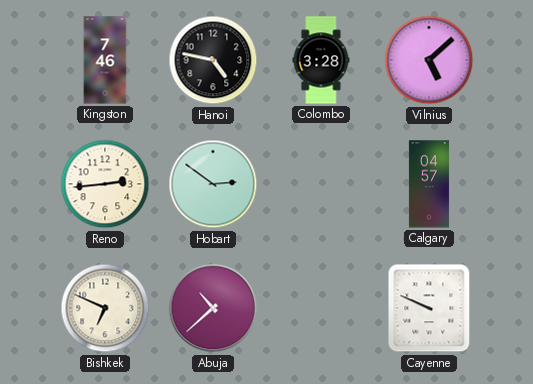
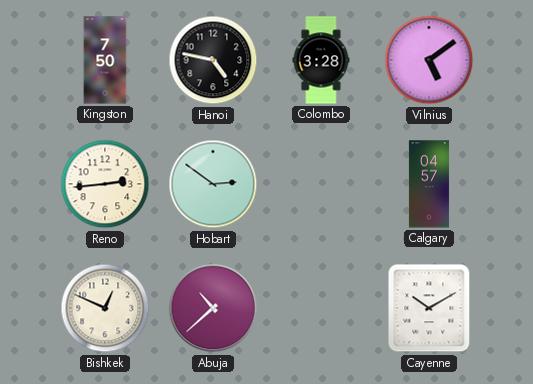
Kingston: 7:46 -> 7:50
Vilnius: 5:08 -> 5:09
Bishkek: 6:49 -> 12:49
Cayenne: 9:49 -> 10:10
